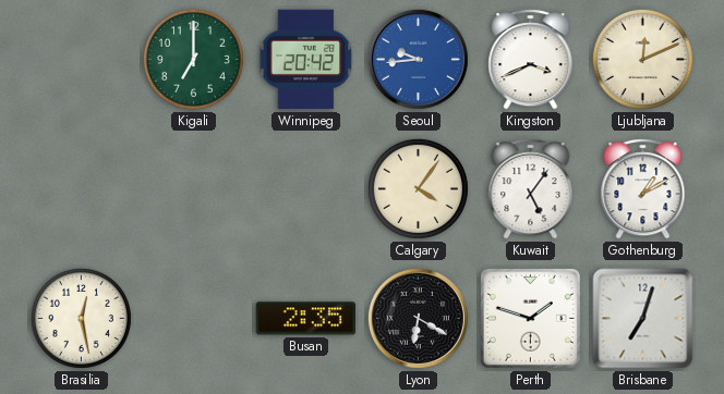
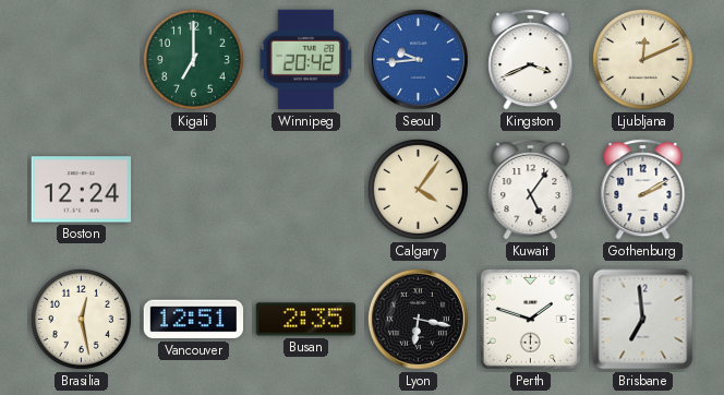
Boston: none -> 12:24
Gothenburg: 1:10 -> 2:10
Vancouver: none -> 12:51
Lyon: 6:20 -> 6:17
Brisbane: 7:03 -> 6:59
